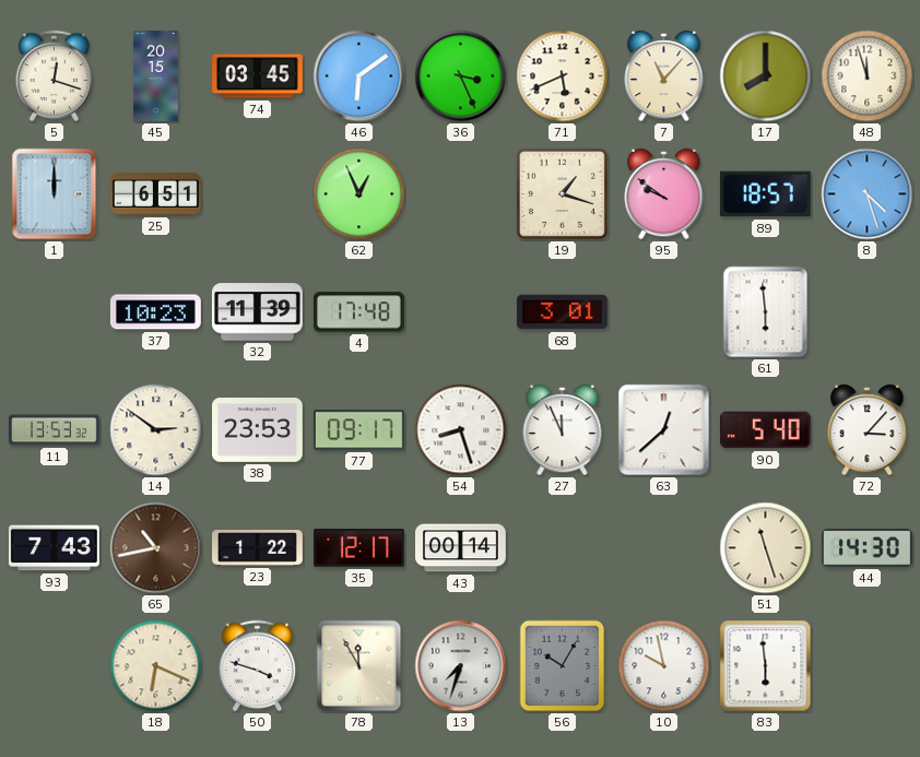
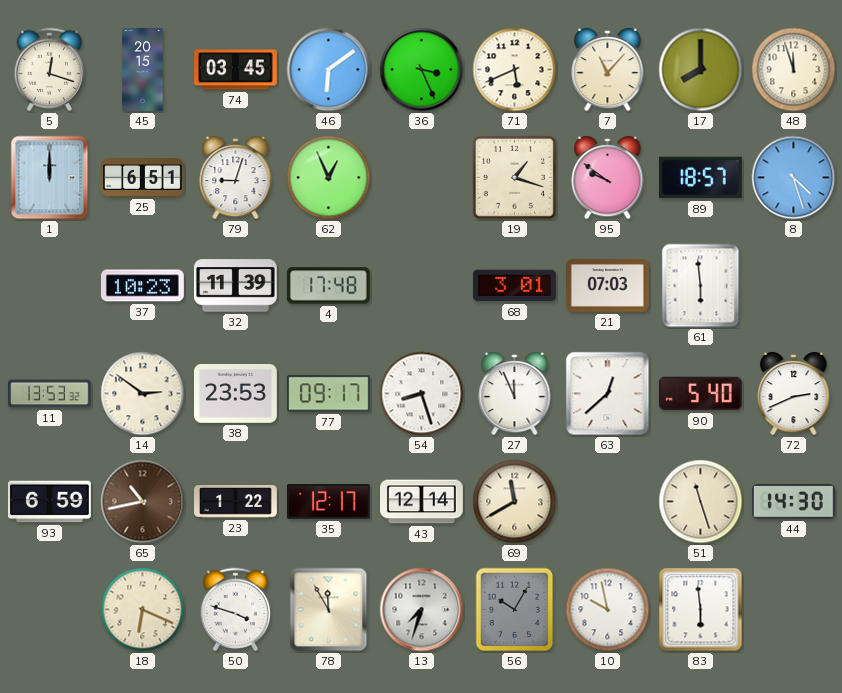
79: none -> 9:03
21: none -> 07:03
72: 3:07 -> 2:41
93: 7:43 -> 6:59
43: 00:14 -> 12:14
69: none -> 11:40
